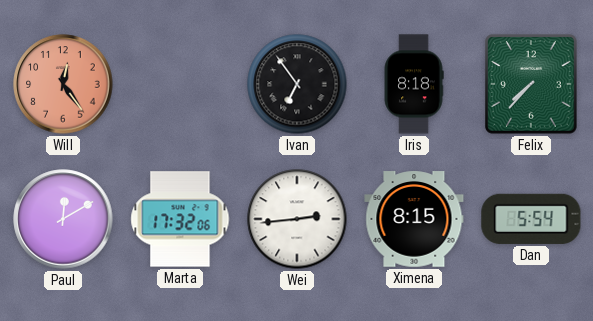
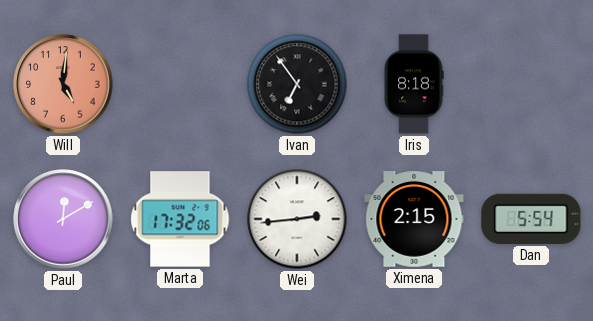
Will: 12:24 -> 5:01
Felix: 7:37 -> none
Ximena: 8:15 -> 2:15
